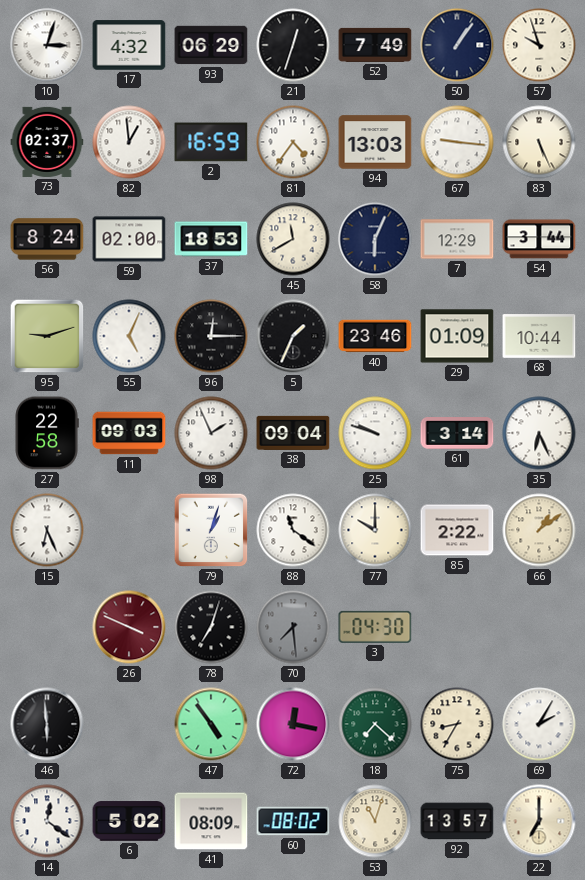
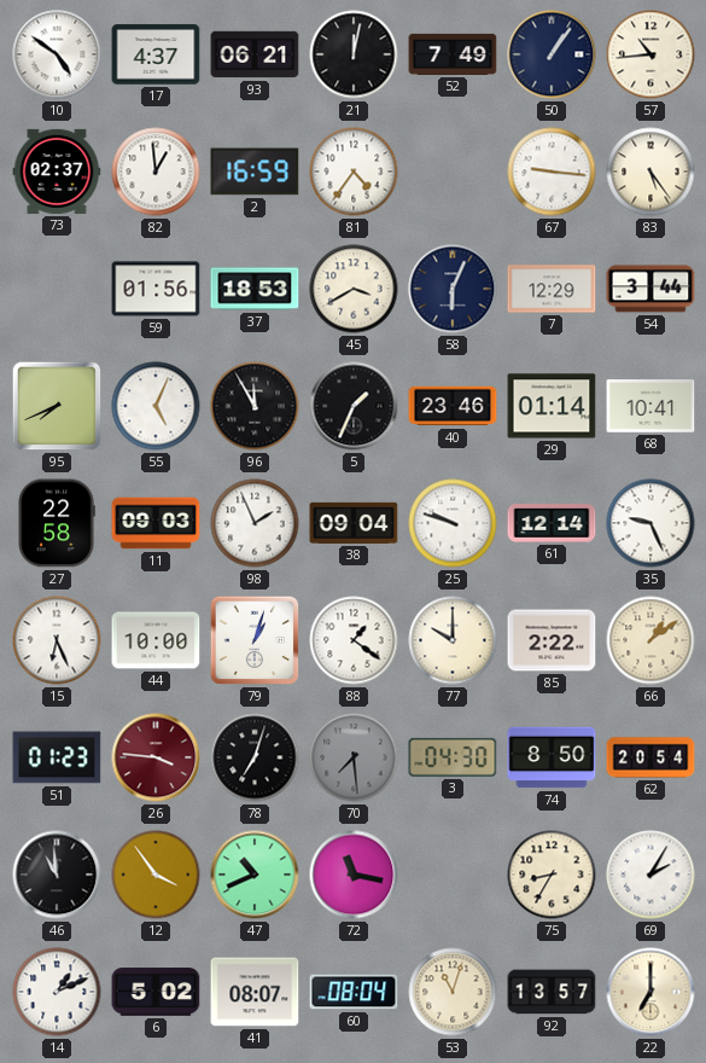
10: 3:03 -> 4:51
17: 4:32 -> 4:37
93: 06:29 -> 06:21
21: 12:33 -> 12:02
57: 9:57 -> 10:44
94: 13:03 -> none
83: 5:26 -> 5:24
56: 8:24 -> none
59: 02:00 -> 01:56
45: 11:40 -> 3:40
95: 9:12 -> 7:41
96: 12:15 -> 11:55
29: 01:09 -> 01:14
68: 10:44 -> 10:41
61: 3:14 -> 12:14
35: 6:26 -> 9:26
44: none -> 10:00
88: 11:21 -> 1:21
51: none -> 01:23
26: 3:49 -> 3:46
74: none -> 8:50
62: none -> 20:54
46: 5:59 -> 10:59
12: none -> 3:54
47: 4:54 -> 10:41
72: 12:17 -> 11:17
18: 7:22 -> none
14: 12:21 -> 1:11
41: 08:09 -> 08:07
60: 08:02 -> 08:04
